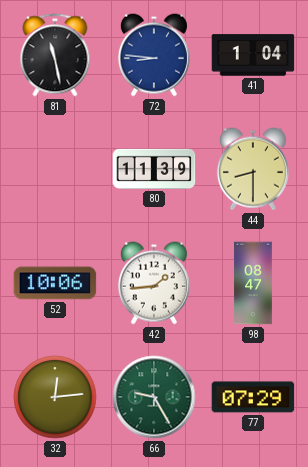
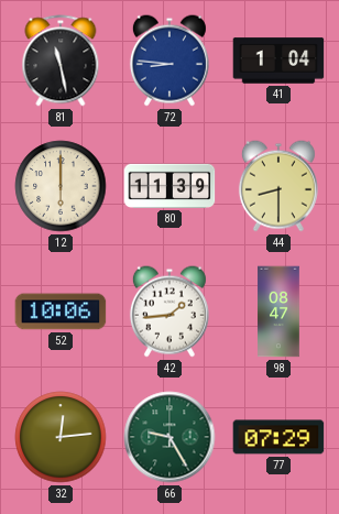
12: none -> 6:00
